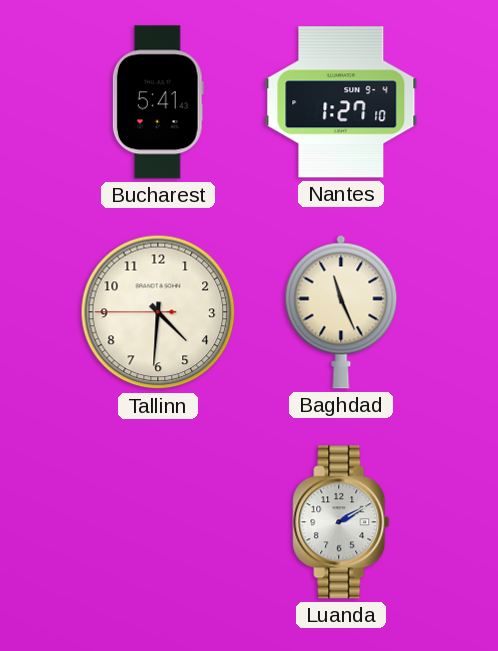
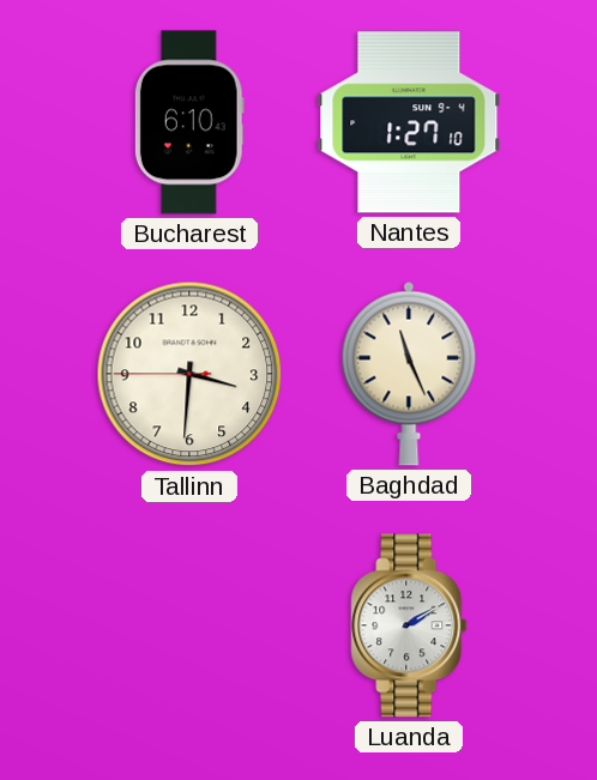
Bucharest: 5:41 -> 6:10
Tallinn: 4:30 -> 3:30
